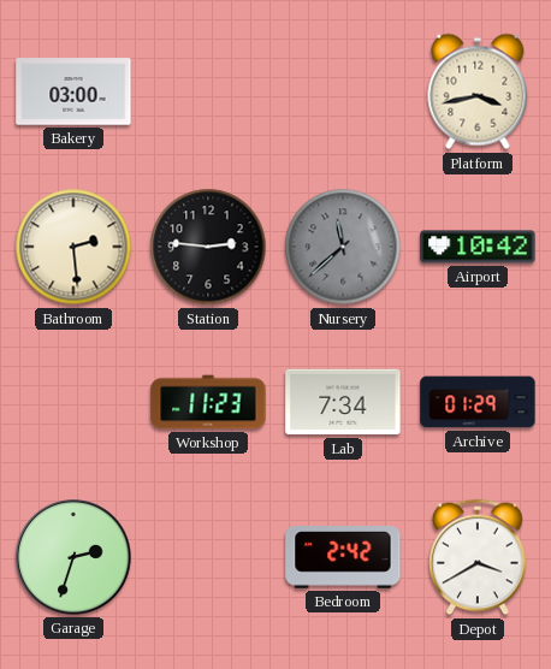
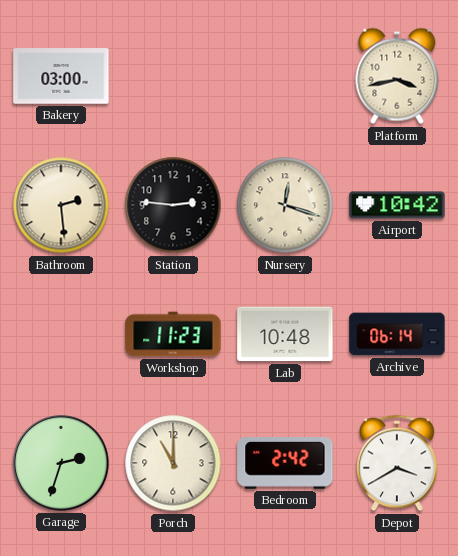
Nursery: 11:38 -> 12:18
Nursery dial: grey -> cream
Lab: 7:34 -> 10:48
Archive: 01:29 -> 06:14
Porch: none -> 11:00
